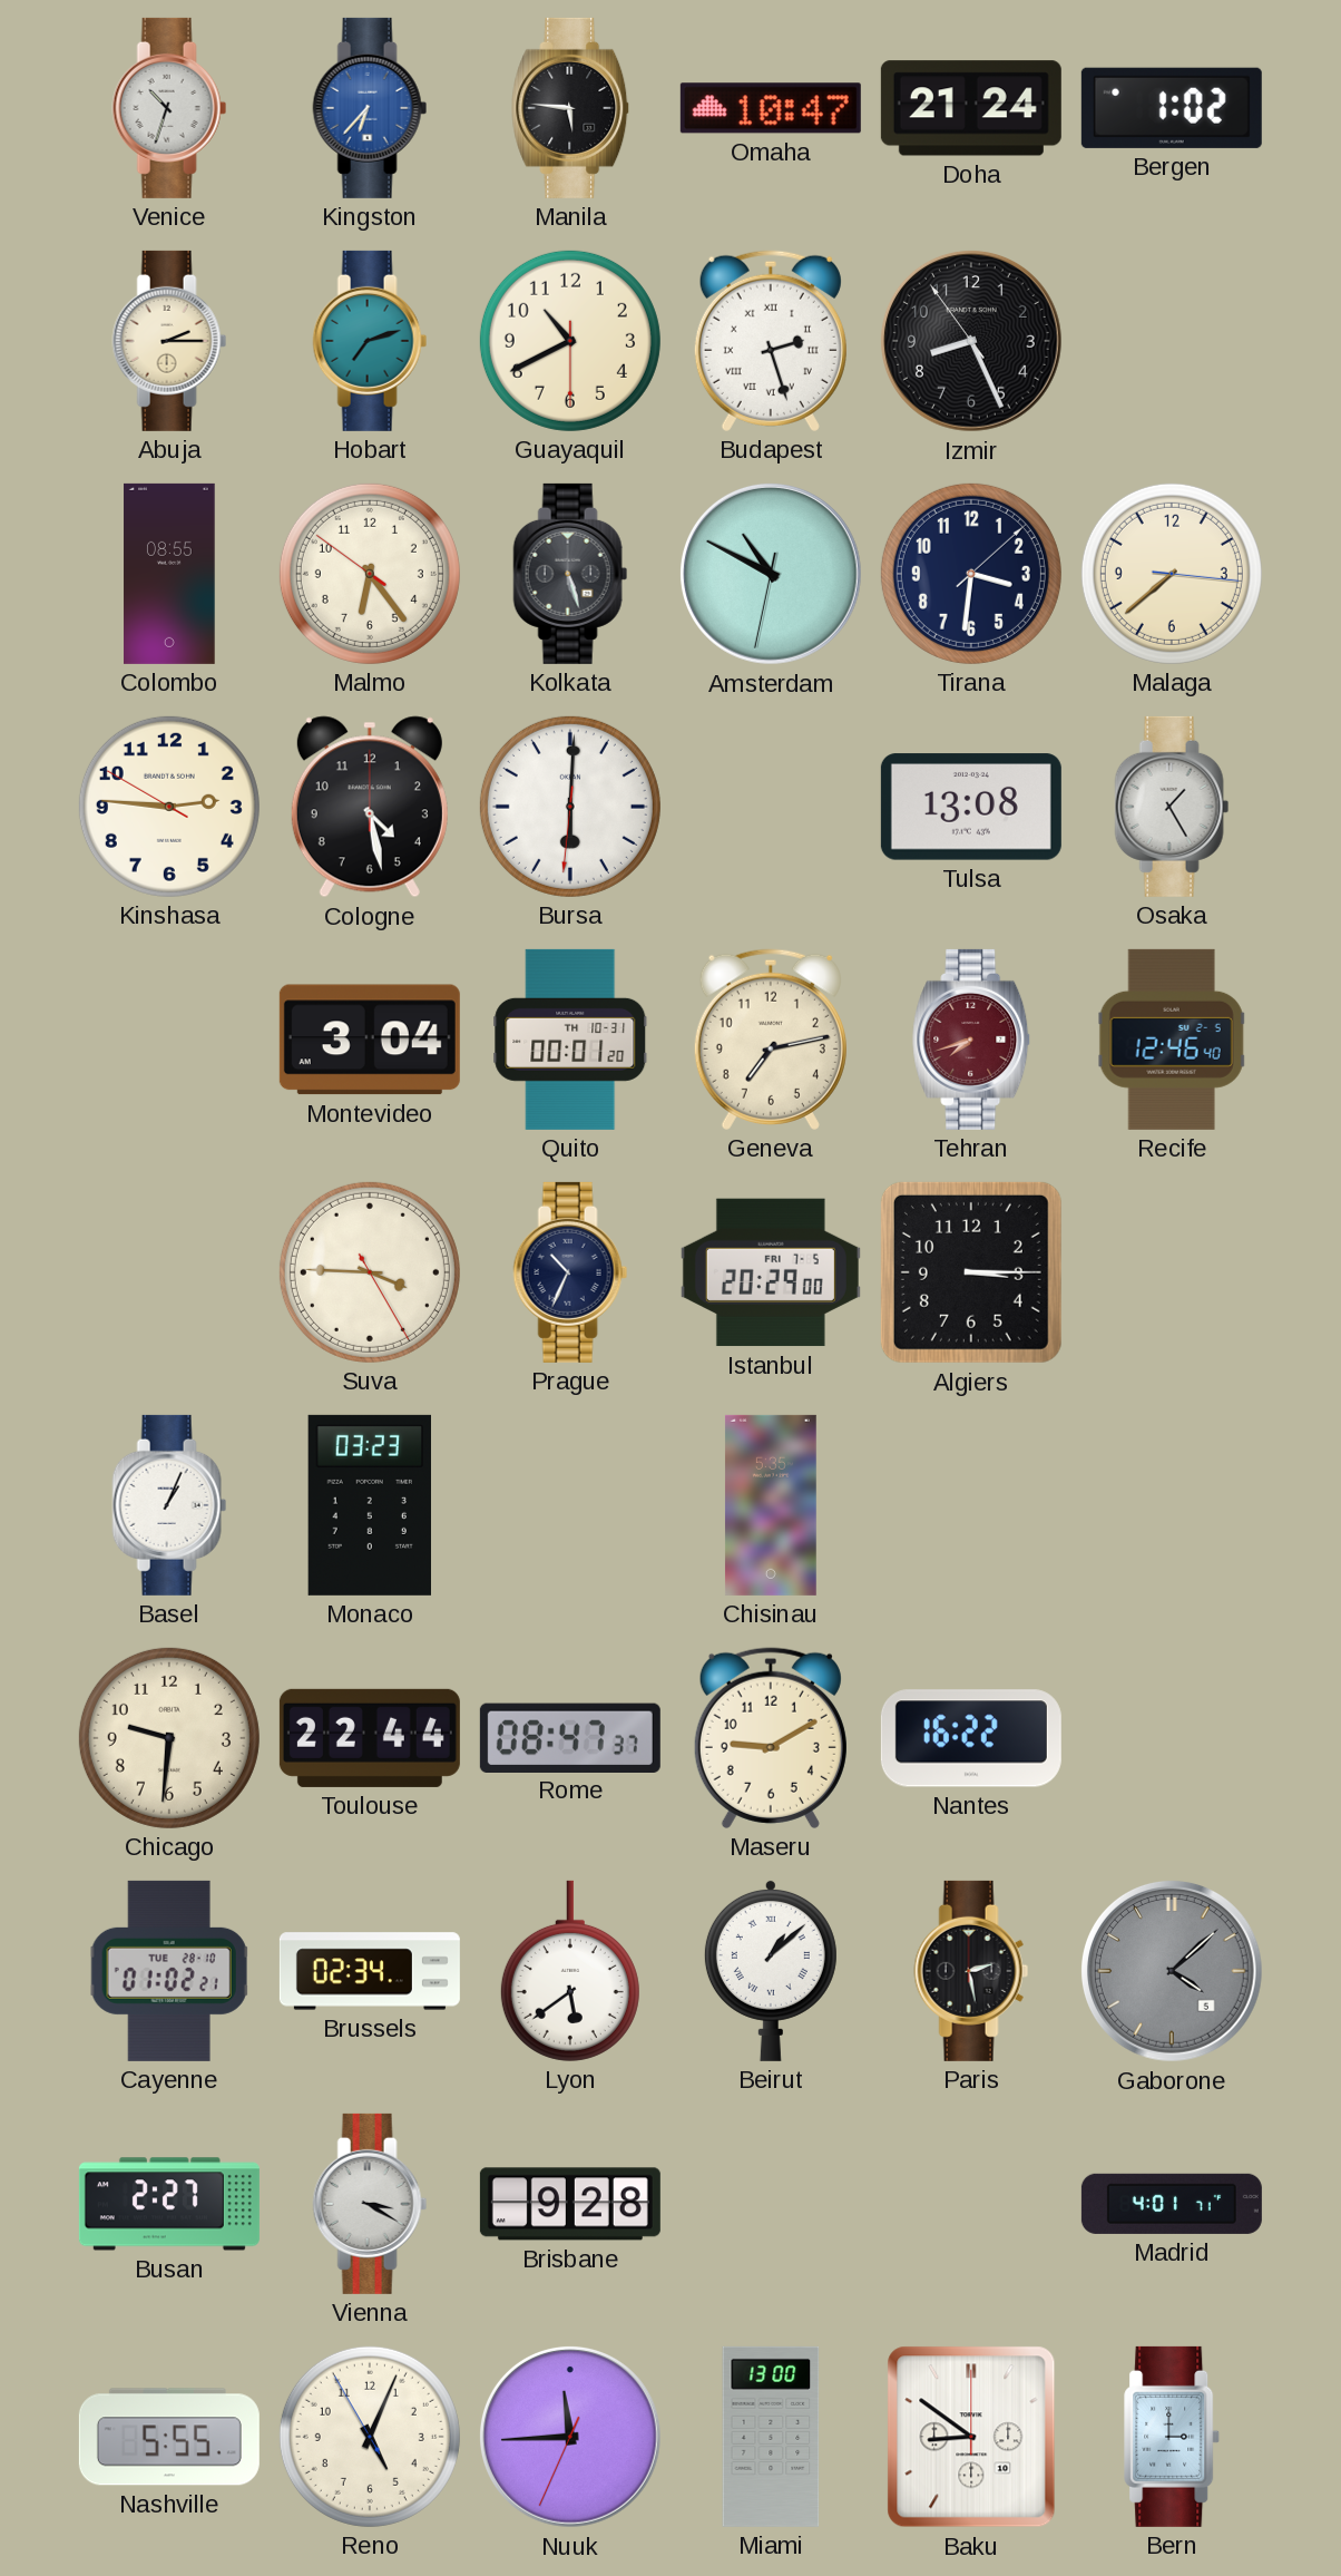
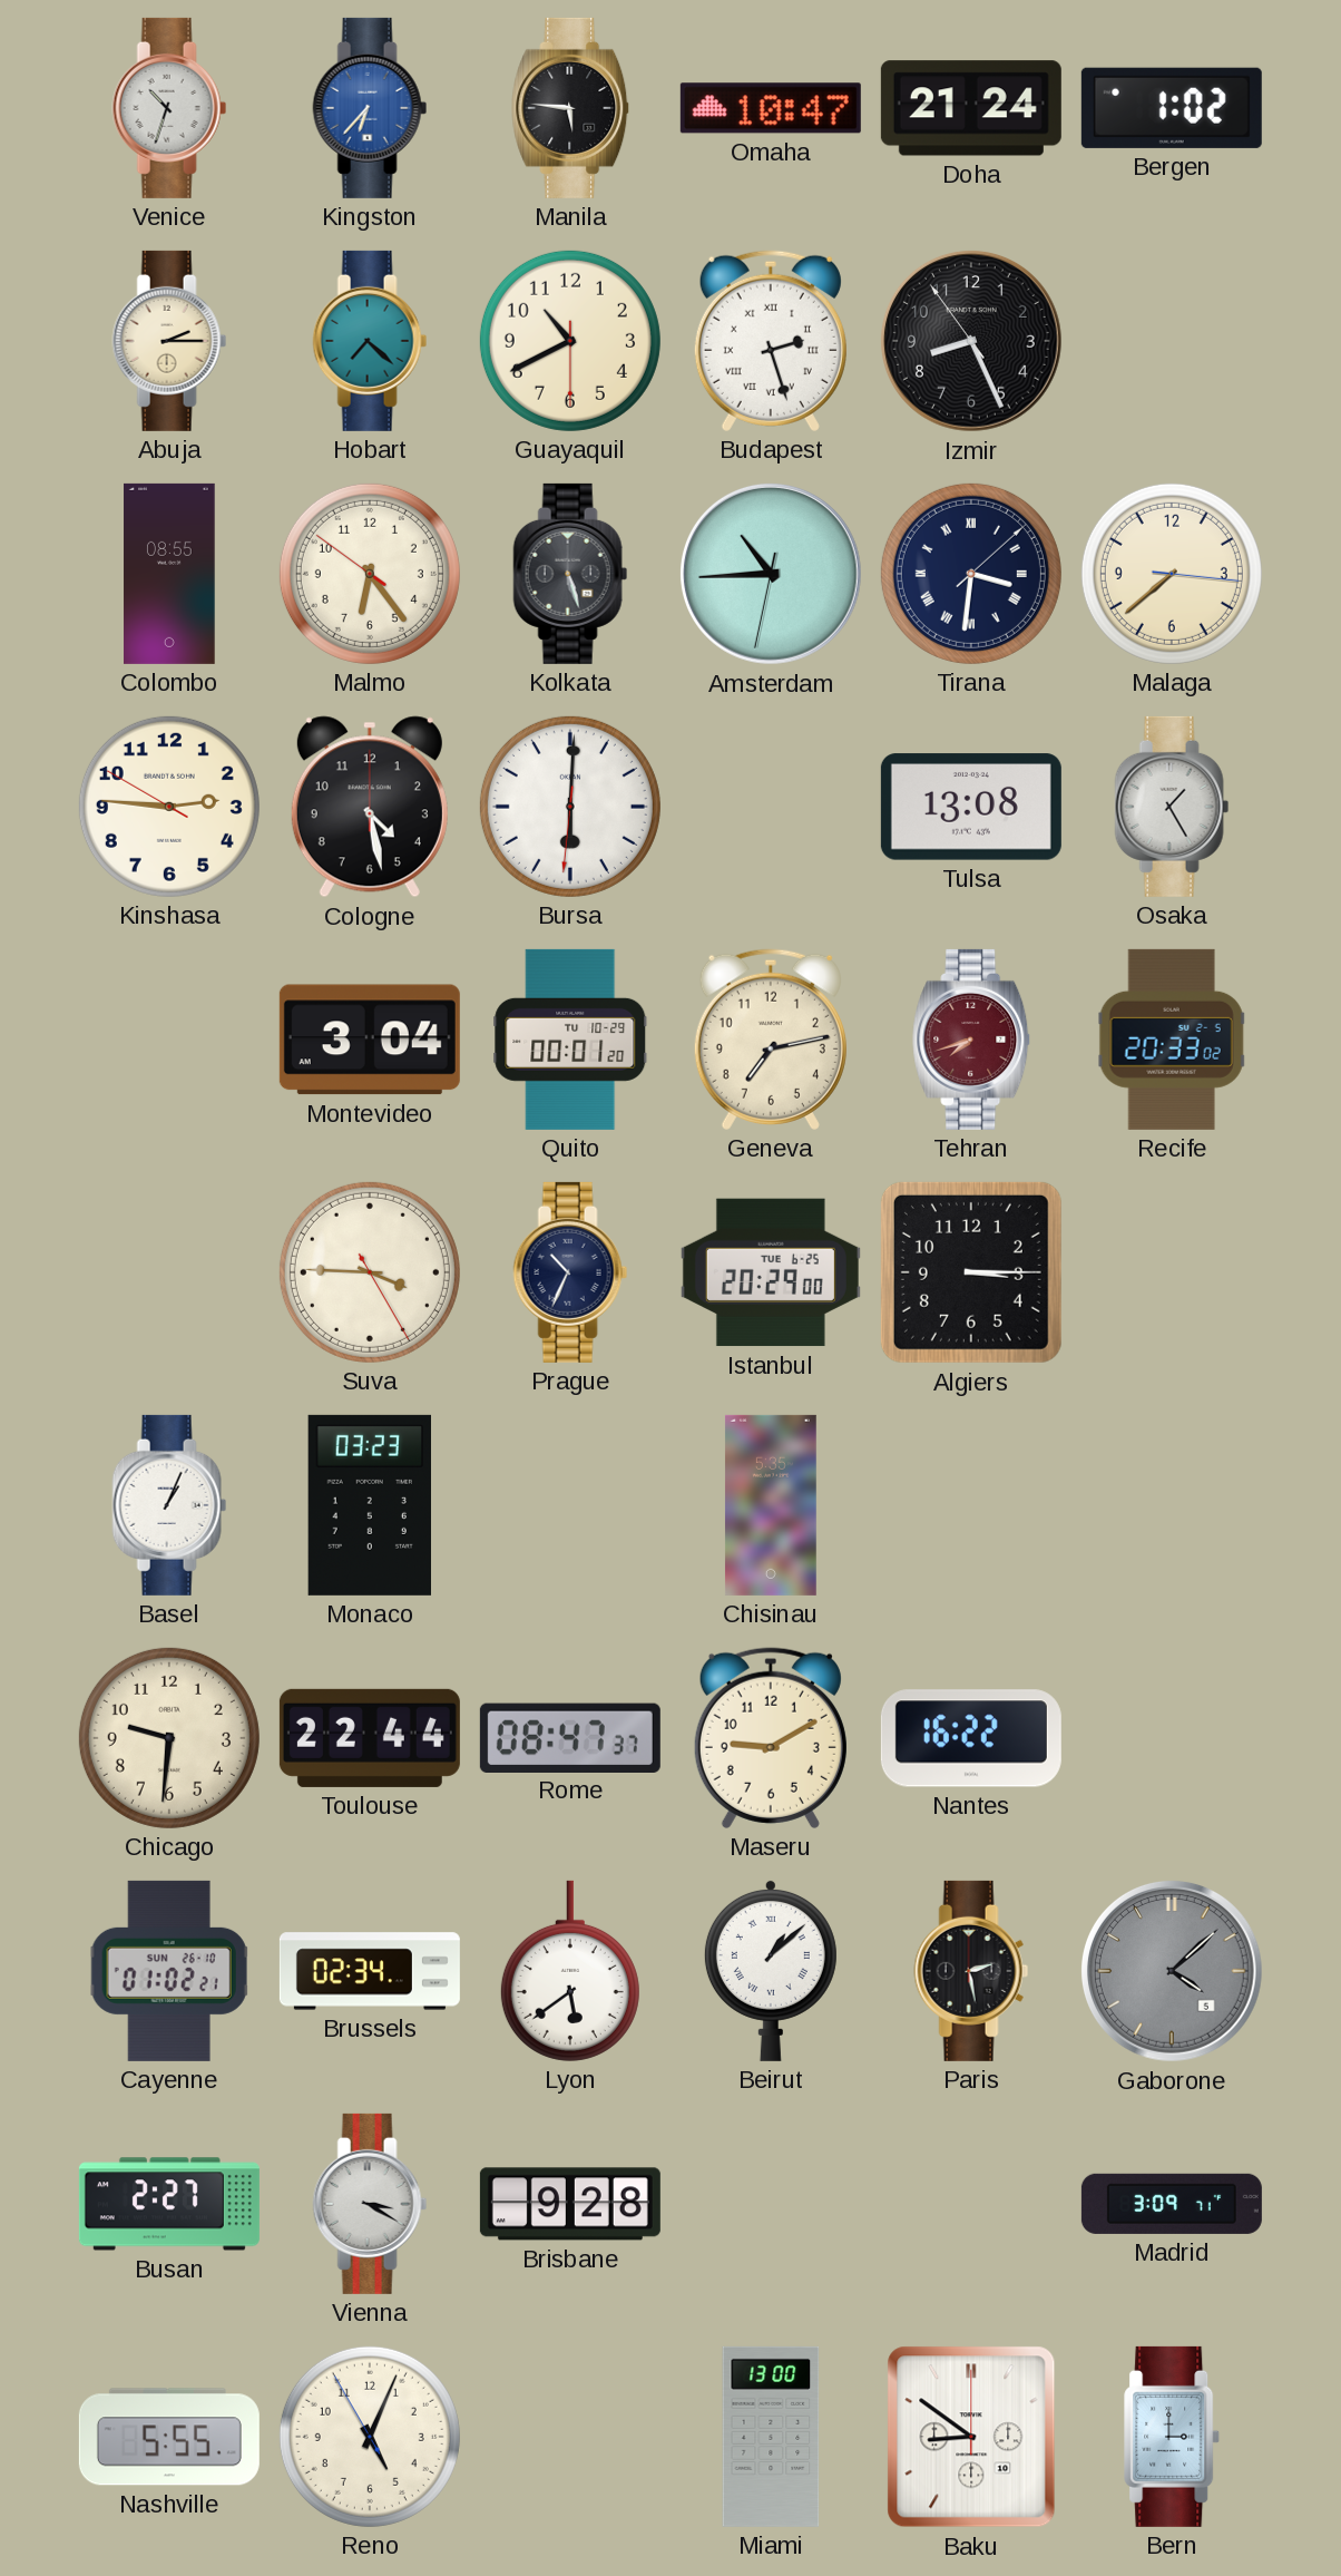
Hobart: 7:12 -> 7:22
Amsterdam: 10:49 -> 10:44
Tirana numerals: Arabic -> Roman
Quito date: TH 10-31 -> TU 10-29
Recife: 12:46 -> 20:33
Istanbul date: FRI 7-5 -> TUE 6-25
Cayenne date: TUE 28-10 -> SUN 26-10
Madrid: 4:01 -> 3:09
Nuuk: 11:44 -> none
